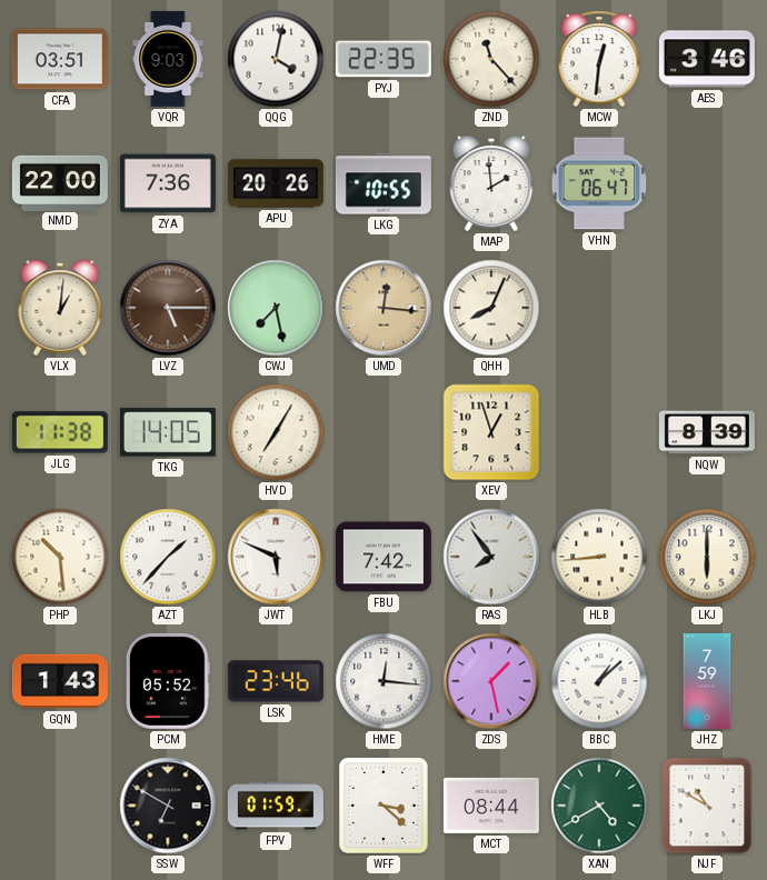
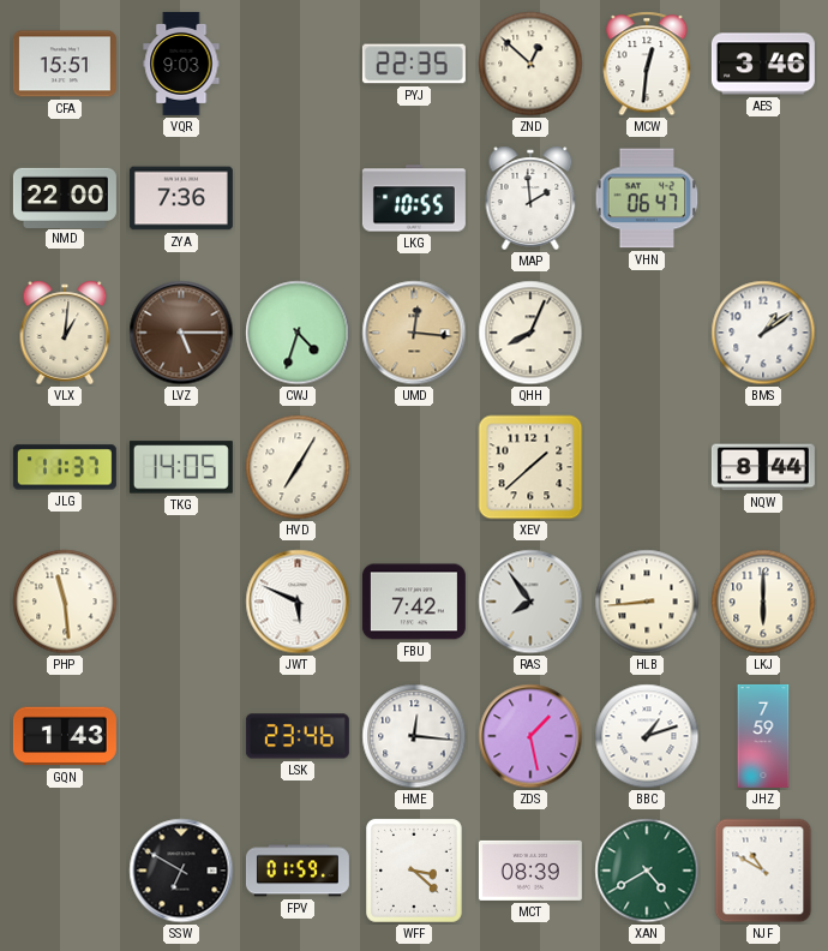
CFA: 03:51 -> 15:51
QQG: 4:02 -> none
ZND: 11:23 -> 12:52
APU: 20:26 -> none
CWJ: 7:28 -> 4:33
BMS: none -> 1:09
JLG: 11:38 -> 11:37
XEV: 12:57 -> 1:38
NQW: 8:39 -> 8:44
PHP: 10:29 -> 11:29
AZT: 1:37 -> none
PCM: 05:52 -> none
BBC: 1:08 -> 1:12
MCT: 08:44 -> 08:39
